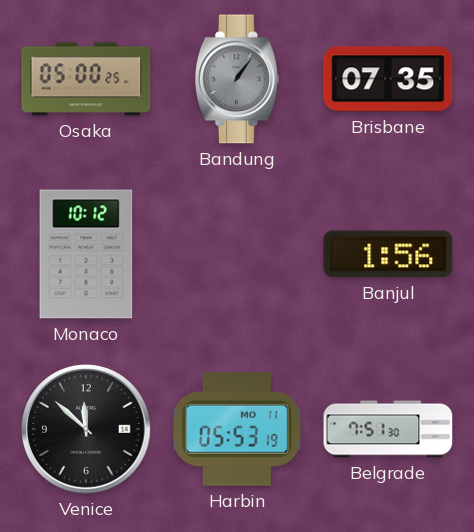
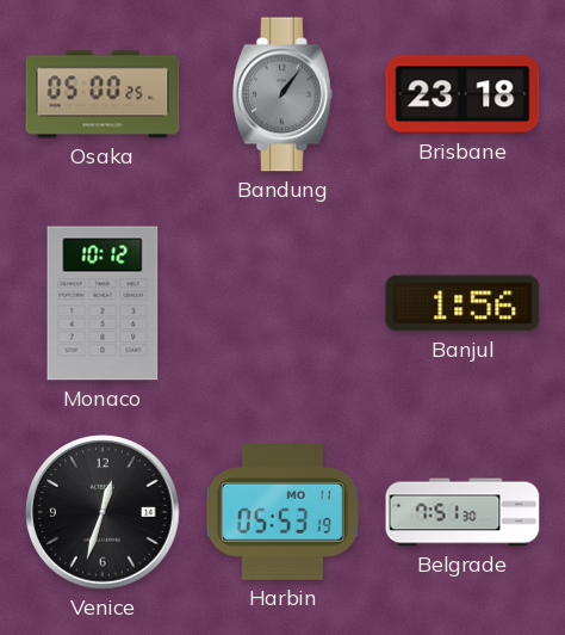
Brisbane: 07:35 -> 23:18
Venice: 11:52 -> 12:33
